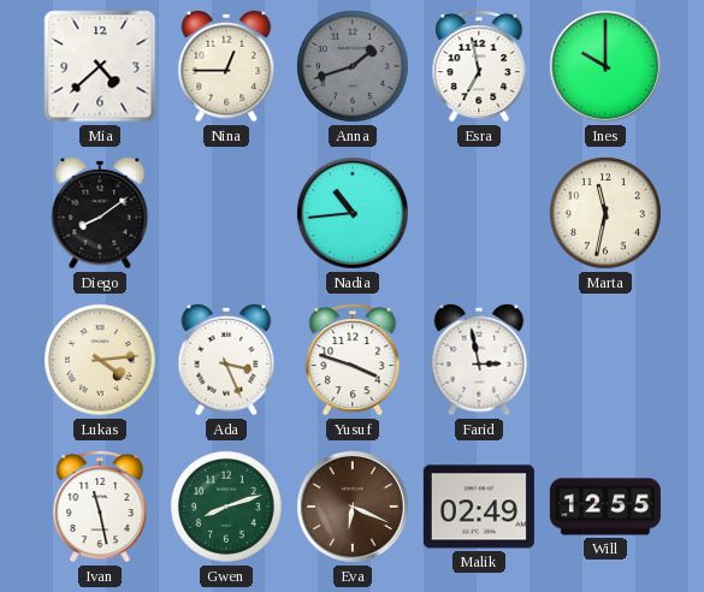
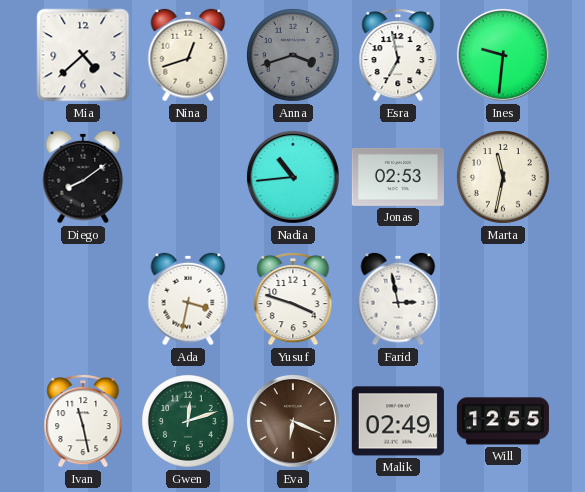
Nina: 12:45 -> 12:42
Anna: 1:42 -> 3:42
Ines: 10:00 -> 9:31
Jonas: none -> 02:53
Lukas: 4:14 -> none
Ada: 3:26 -> 3:32
Gwen: 8:12 -> 12:12
